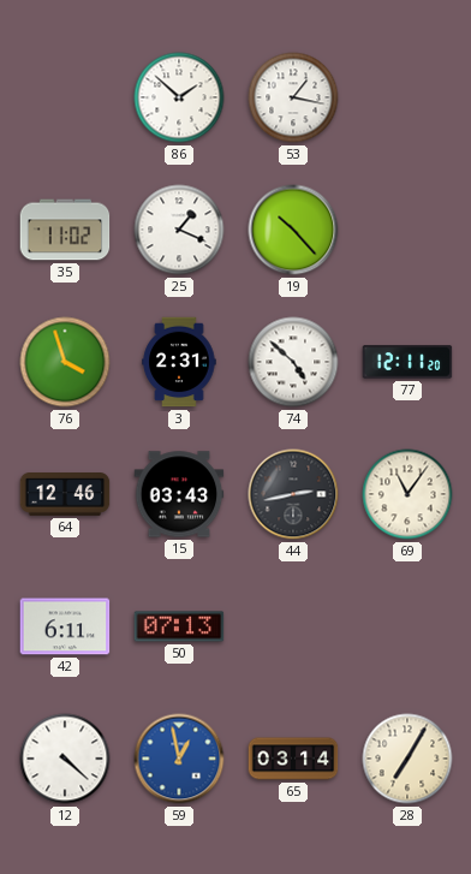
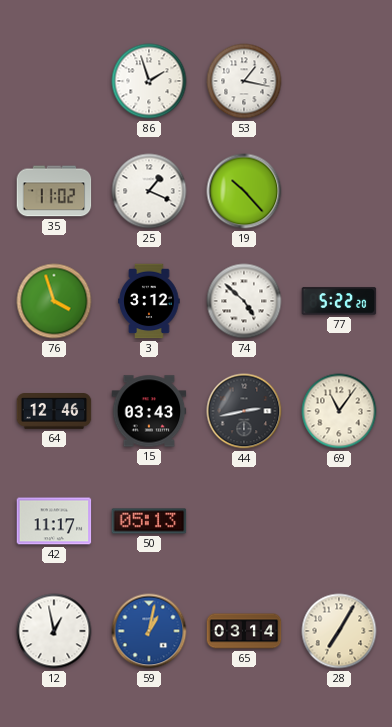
86: 1:52 -> 1:57
3: 2:31 -> 3:12
77: 12:11 -> 5:22
42: 6:11 -> 11:17
50: 07:13 -> 05:13
12: 4:22 -> 12:58
59: 12:58 -> 1:02
